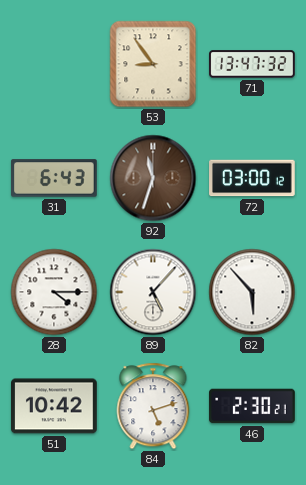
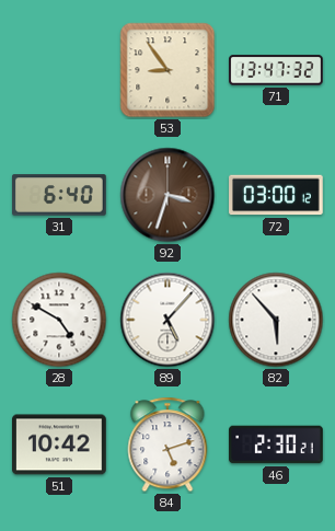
31: 6:43 -> 6:40
92: 11:33 -> 3:33
28: 4:15 -> 4:50
